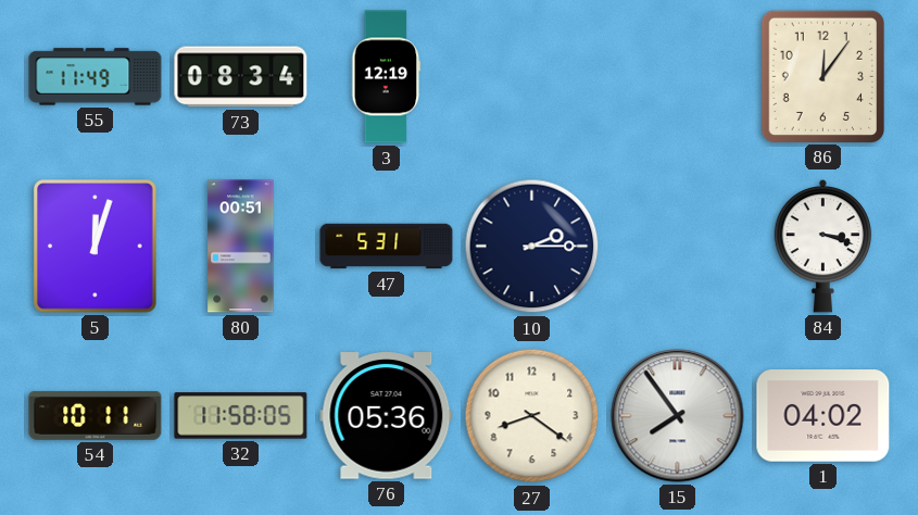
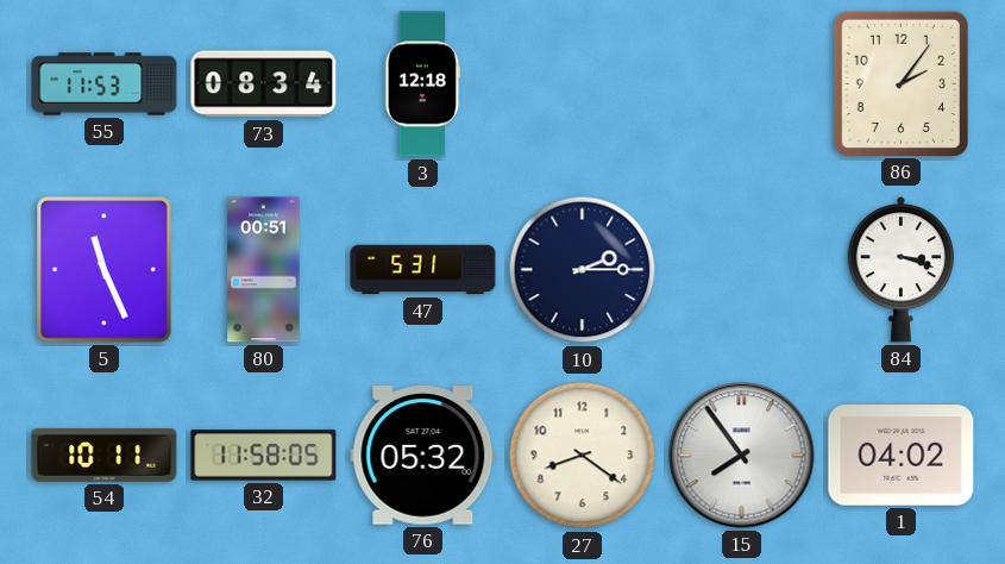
55: 11:49 -> 11:53
3: 12:19 -> 12:18
86: 12:06 -> 2:06
5: 12:03 -> 11:26
76: 05:36 -> 05:32
